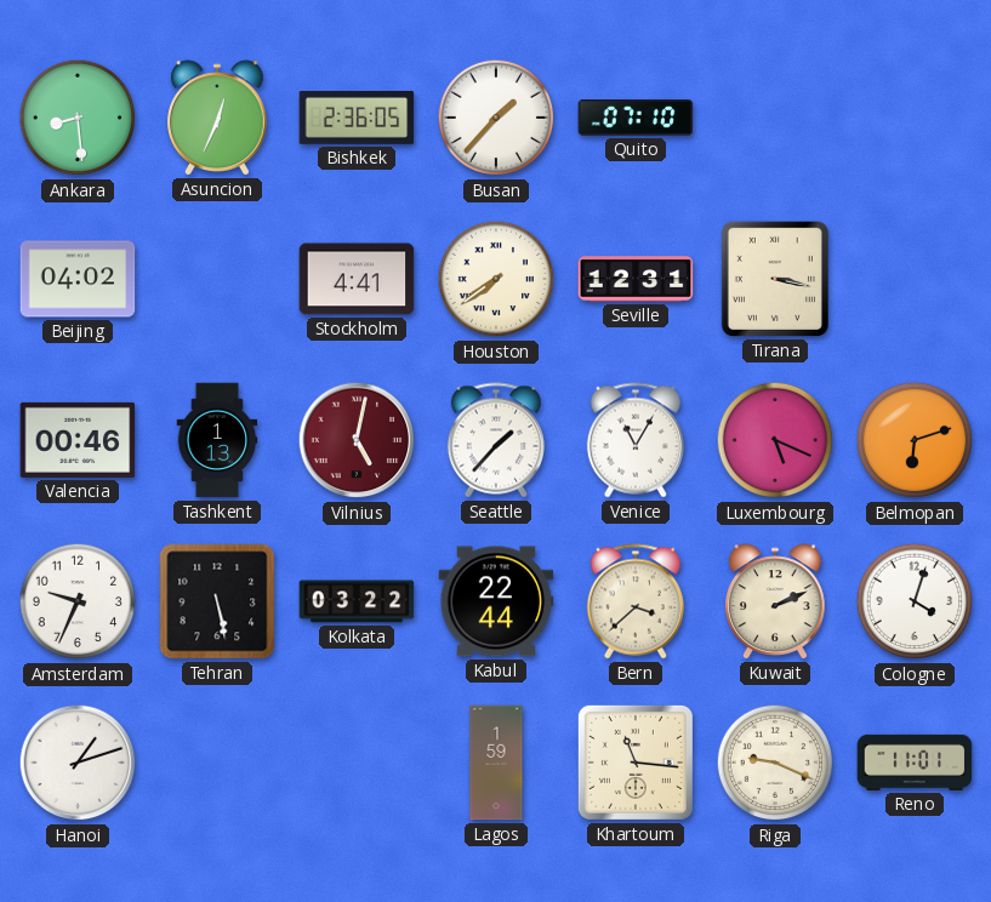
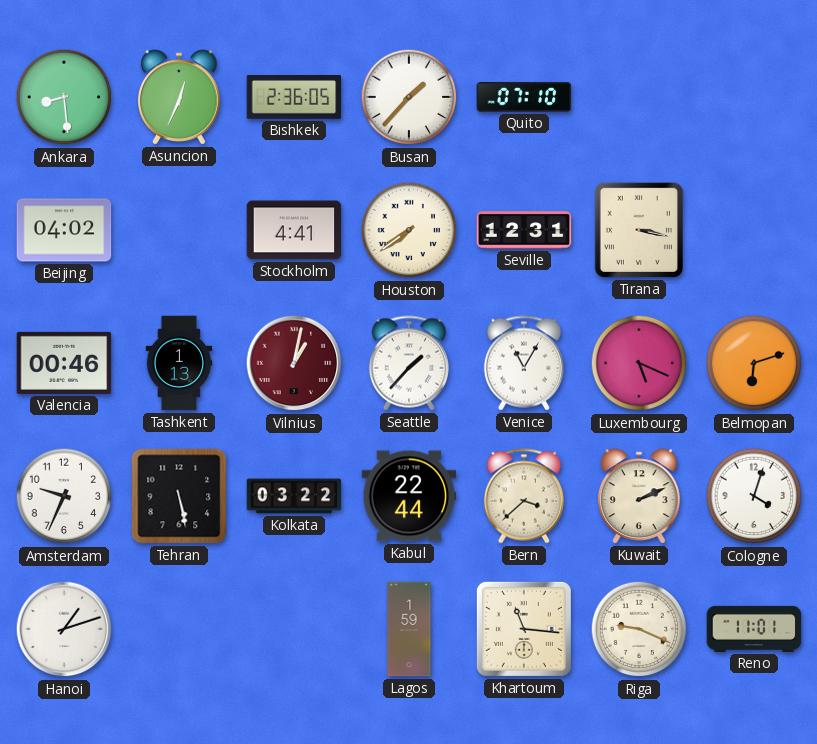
Vilnius: 5:02 -> 1:02
